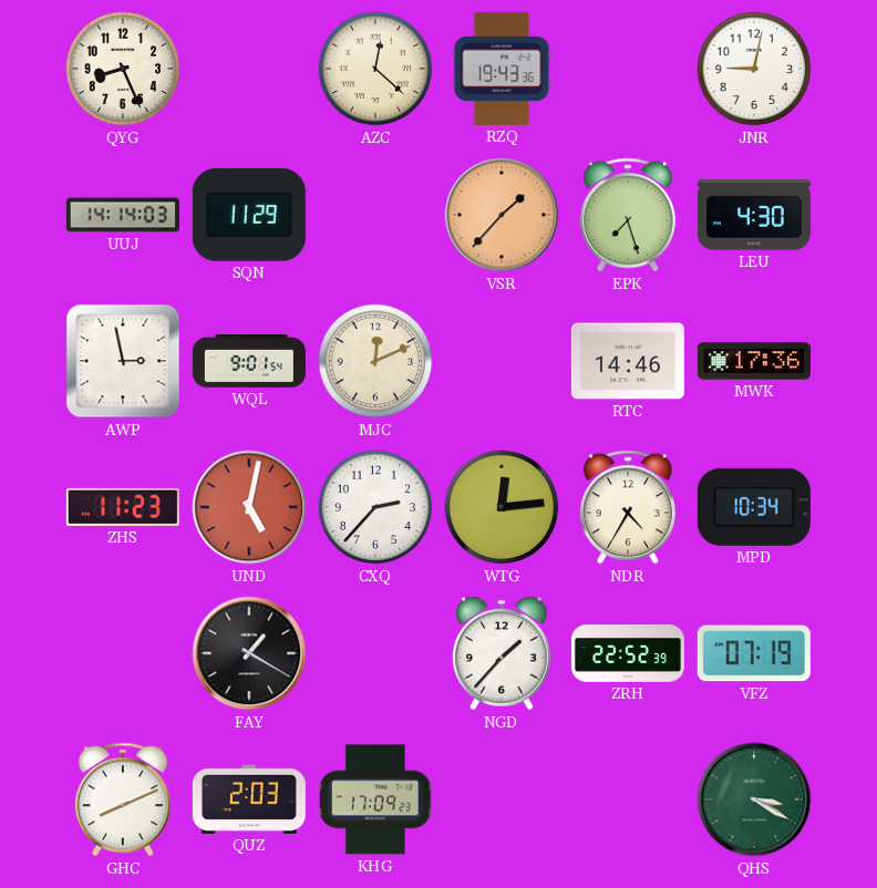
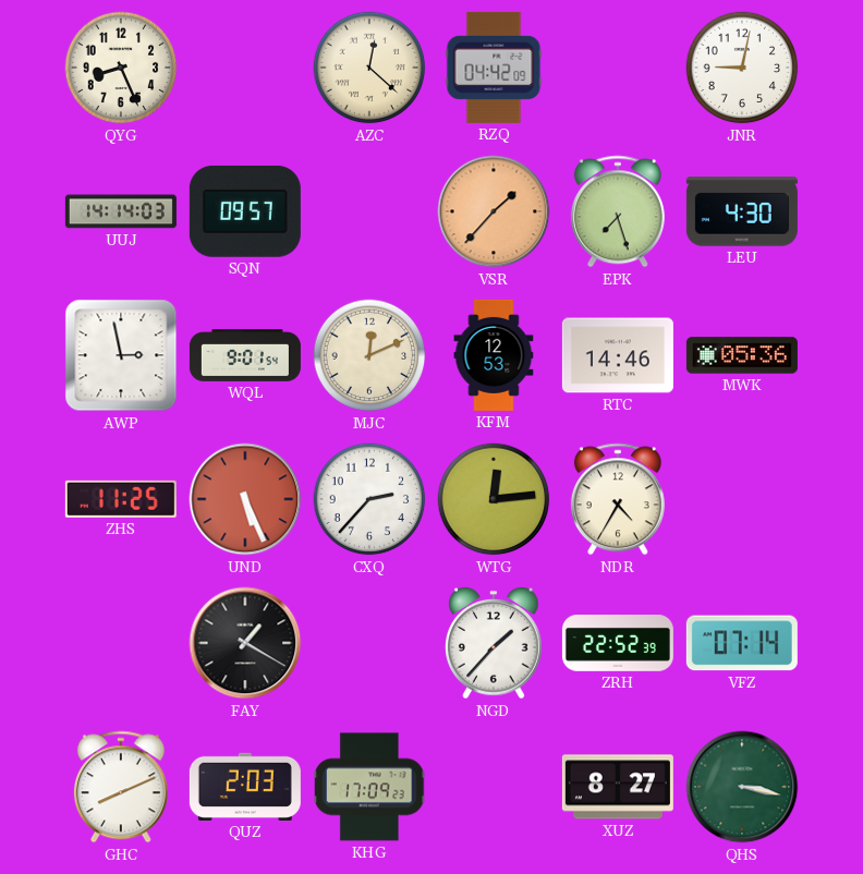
RZQ: 19:43 -> 04:42
SQN: 11:29 -> 09:57
KFM: none -> 12:53
MWK: 17:36 -> 05:36
ZHS: 11:23 -> 11:25
UND: 5:02 -> 5:26
MPD: 10:34 -> none
VFZ: 07:19 -> 07:14
XUZ: none -> 8:27
QHS: 3:20 -> 3:17
